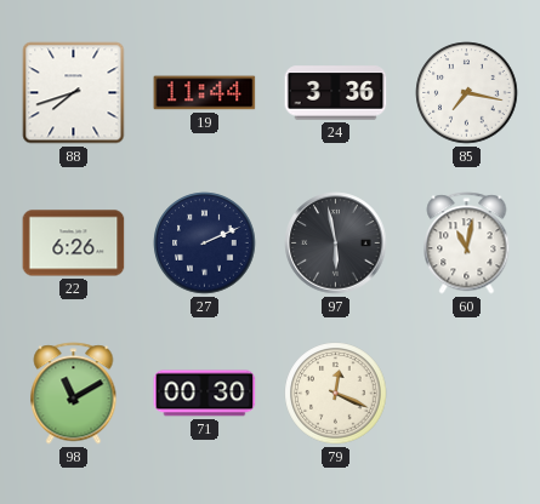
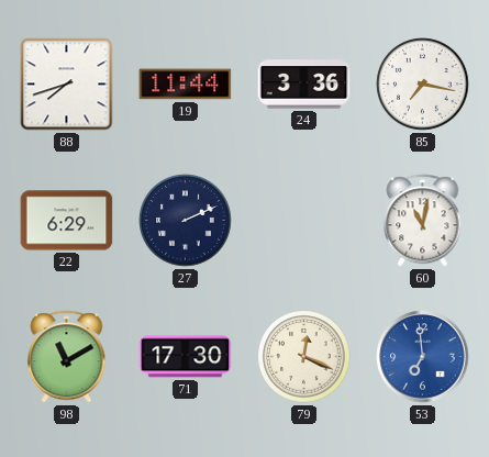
22: 6:26 -> 6:29
97: 5:58 -> none
71: 00:30 -> 17:30
53: none -> 6:59
